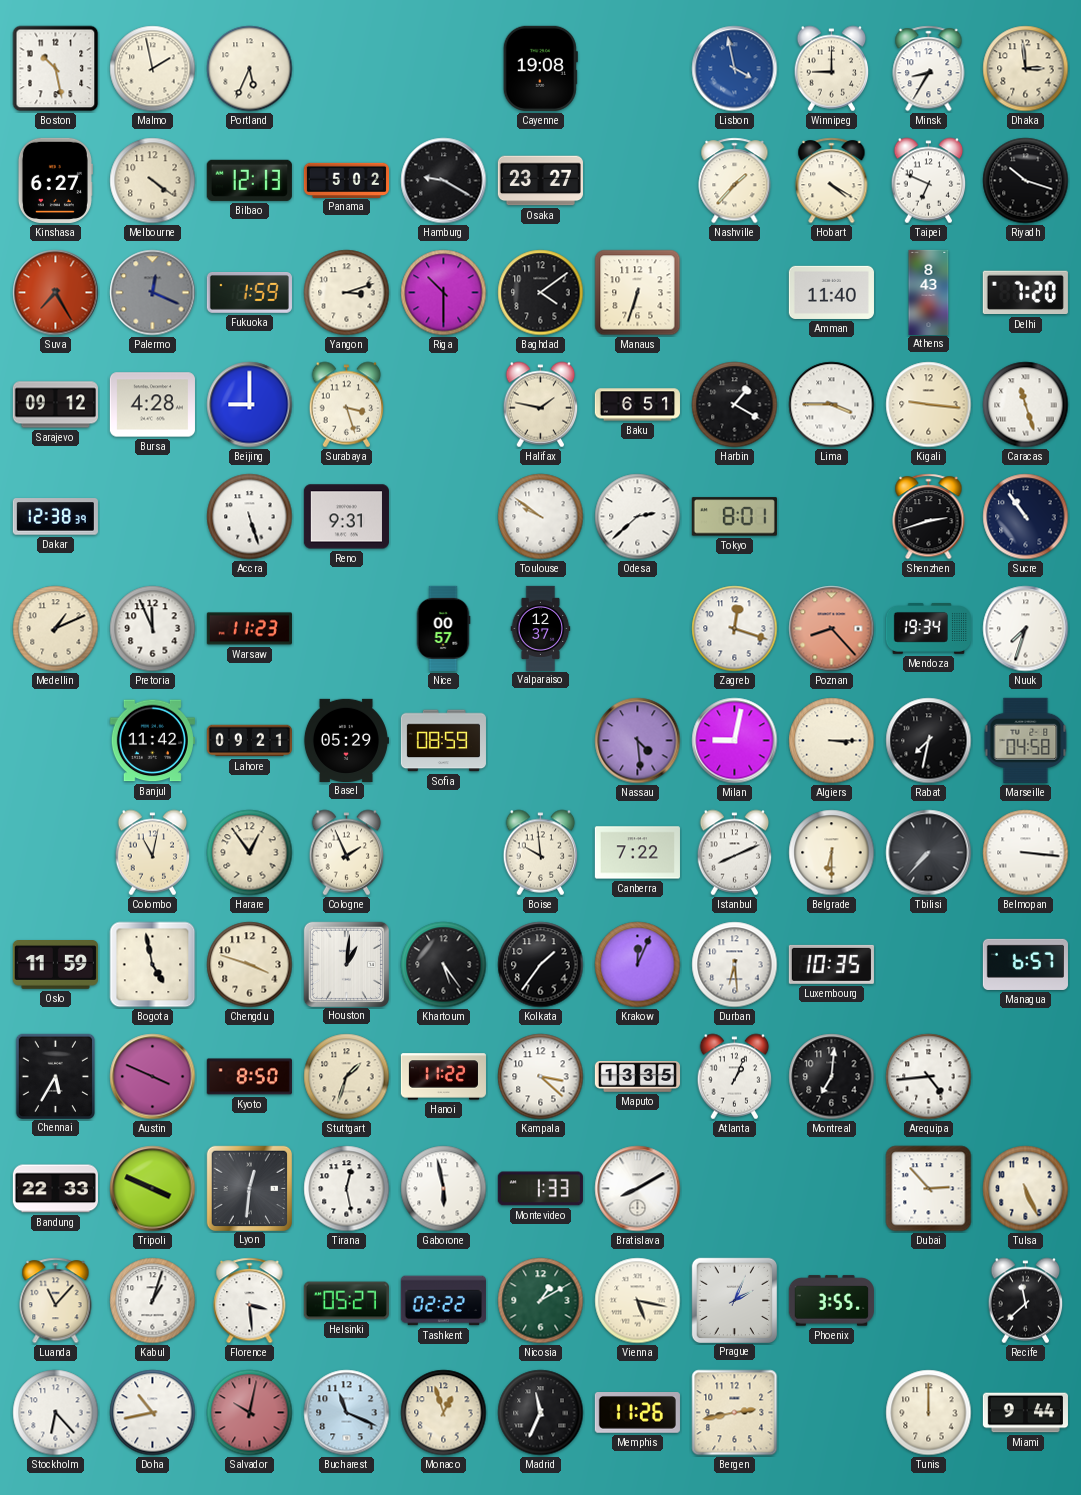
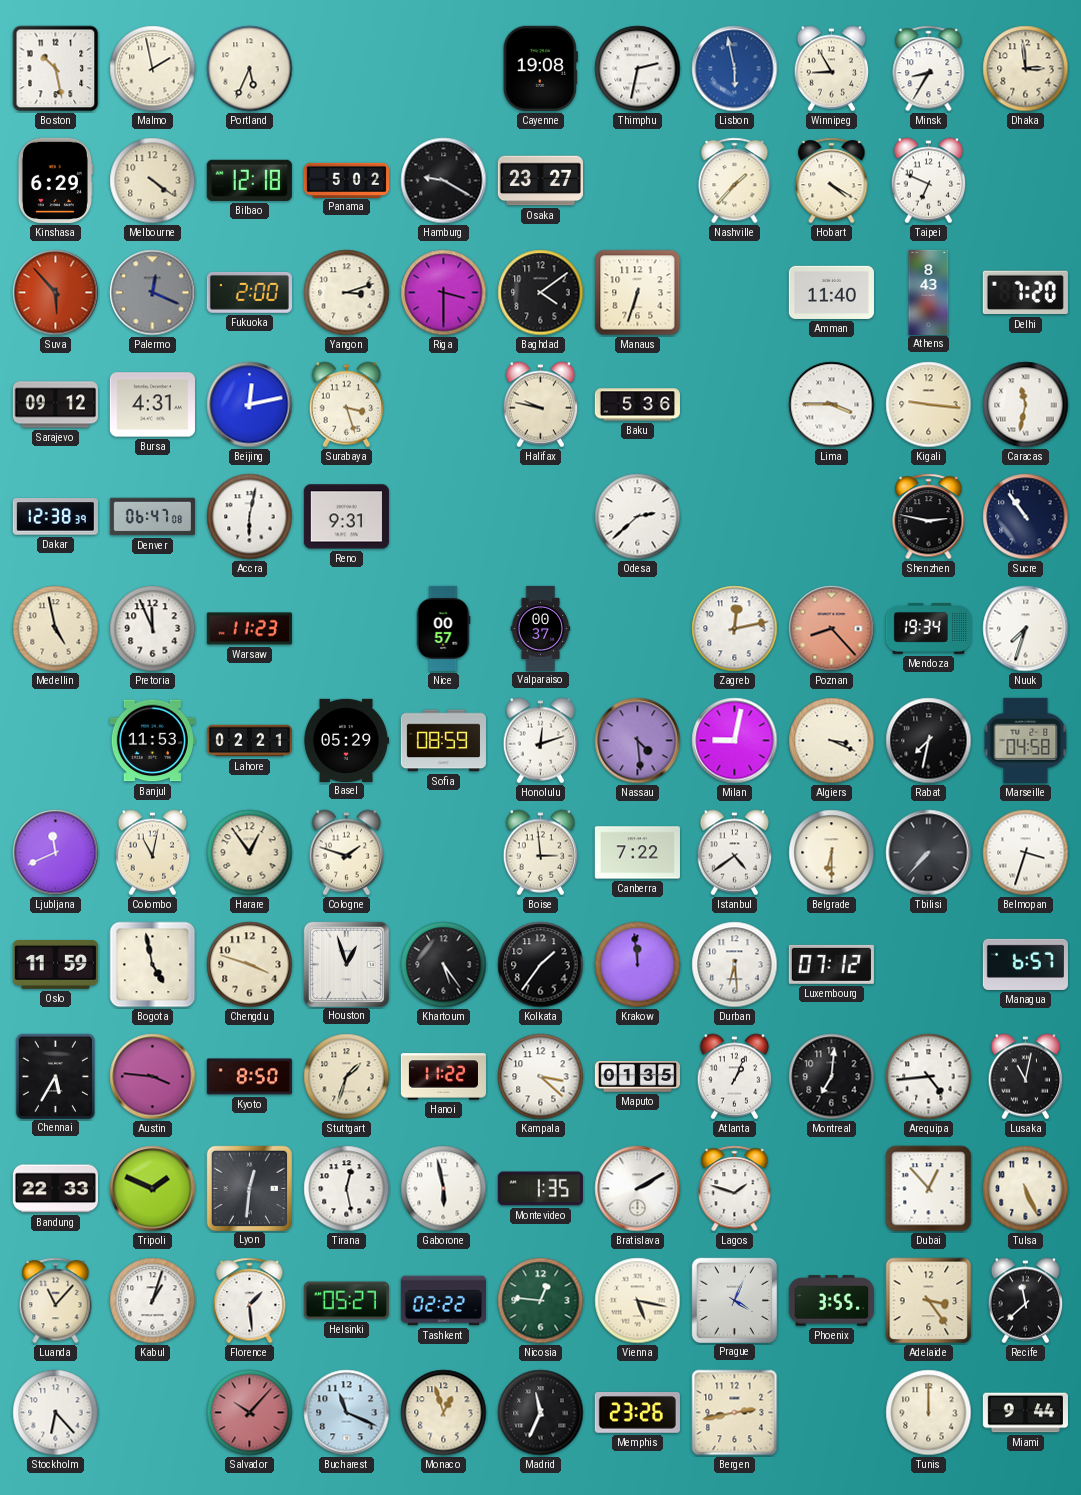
Thimphu: none -> 2:32
Lisbon: 3:58 -> 5:58
Winnipeg: 9:00 -> 8:55
Kinshasa: 6:27 -> 6:29
Bilbao: 12:13 -> 12:18
Riyadh: 10:18 -> none
Suva: 7:25 -> 5:53
Fukuoka: 1:59 -> 2:00
Riga: 10:30 -> 3:30
Bursa: 4:28 -> 4:31
Beijing: 9:00 -> 12:13
Halifax: 1:47 -> 9:47
Baku: 6:51 -> 5:36
Harbin: 1:20 -> none
Caracas: 11:27 -> 11:32
Denver: none -> 06:47
Accra: 5:27 -> 6:02
Toulouse: 9:51 -> none
Tokyo: 8:01 -> none
Shenzhen: 2:42 -> 2:47
Medellin: 1:11 -> 4:58
Valparaiso: 12:37 -> 00:37
Zagreb: 12:18 -> 12:13
Banjul: 11:42 -> 11:53
Lahore: 09:21 -> 02:21
Honolulu: none -> 12:12
Algiers: 3:15 -> 3:19
Ljubljana: none -> 11:41
Cologne: 1:56 -> 1:48
Boise: 9:59 -> 2:59
Istanbul: 8:11 -> 4:39
Belmopan: 3:16 -> 3:33
Houston: 1:01 -> 12:57
Krakow: 12:04 -> 11:59
Luxembourg: 10:35 -> 07:12
Austin: 3:49 -> 3:46
Maputo: 13:35 -> 01:35
Lusaka: none -> 11:02
Tripoli: 3:49 -> 1:49
Montevideo: 1:33 -> 1:35
Bratislava: 8:10 -> 2:10
Lagos: none -> 1:48
Dubai: 2:53 -> 12:53
Florence: 3:29 -> 1:29
Nicosia: 1:10 -> 12:46
Prague: 2:04 -> 4:04
Adelaide: none -> 3:24
Doha: 10:43 -> none
Salvador: 10:02 -> 10:07
Memphis: 11:26 -> 23:26
